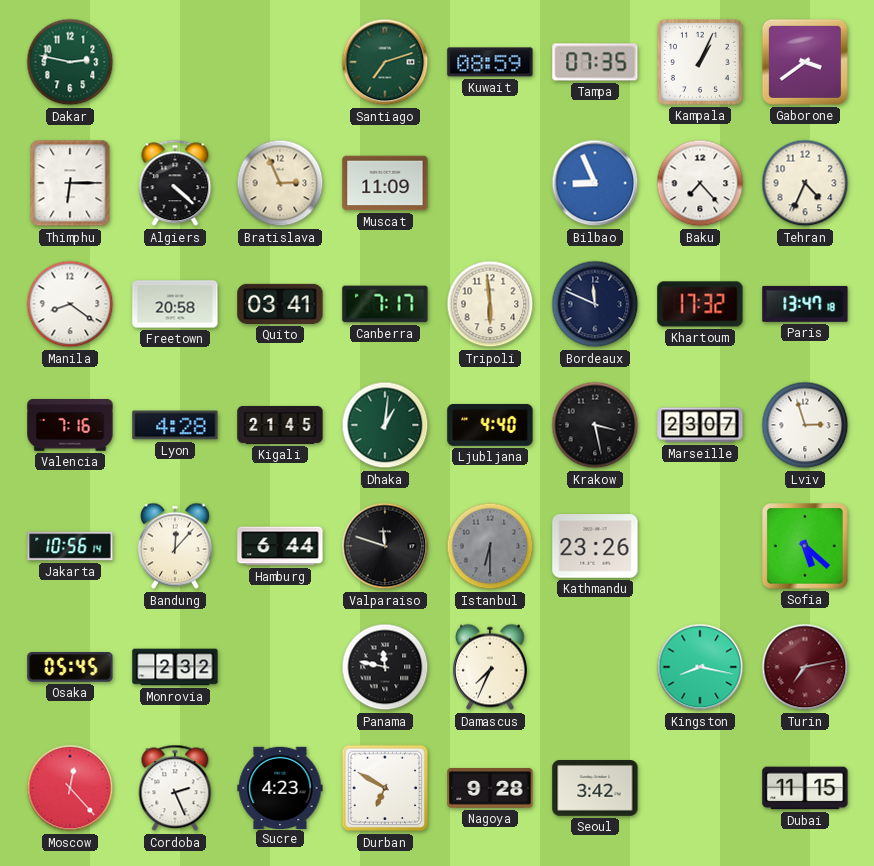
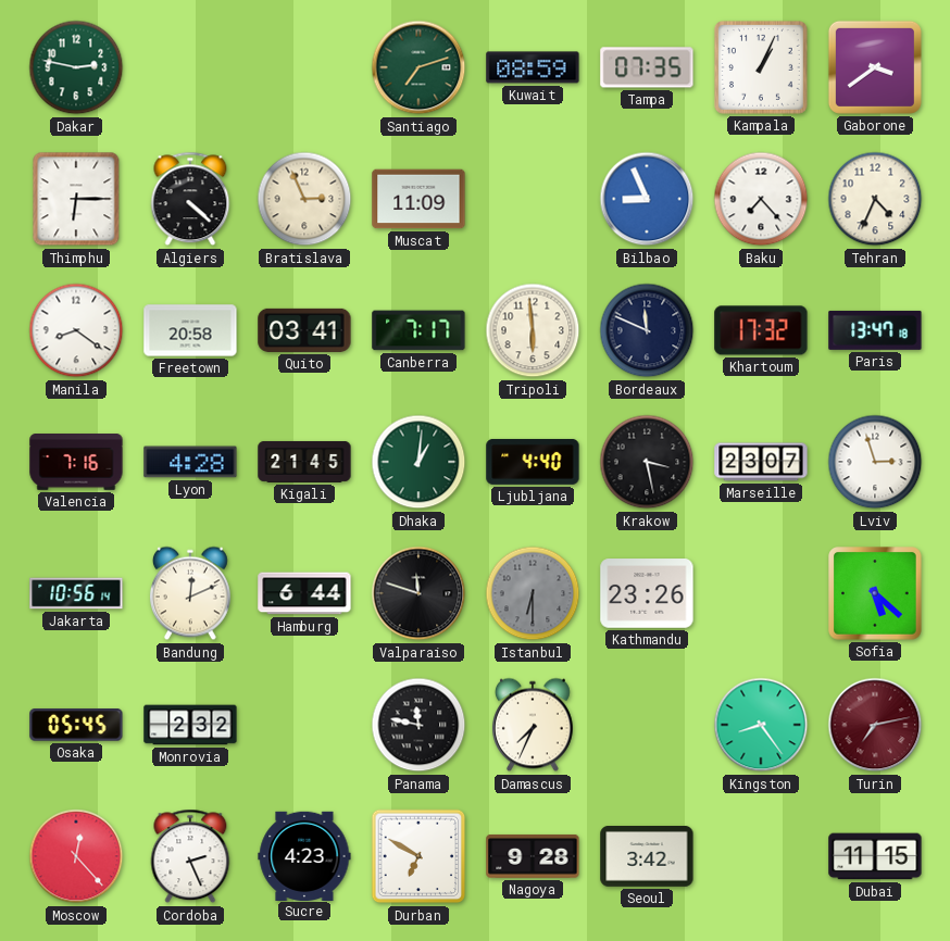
Bandung: 12:07 -> 12:11
Kingston: 8:17 -> 8:24
